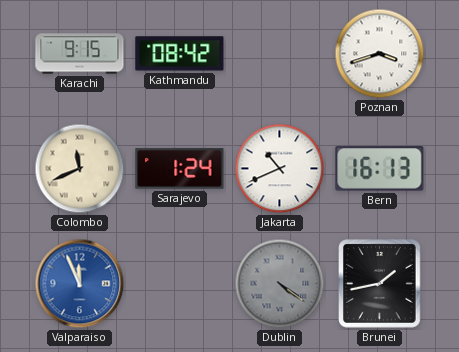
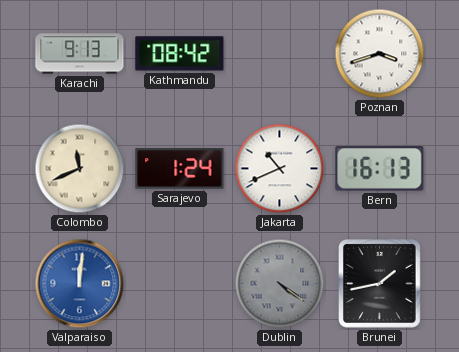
Karachi: 9:15 -> 9:13
Valparaiso: 11:56 -> 12:01
